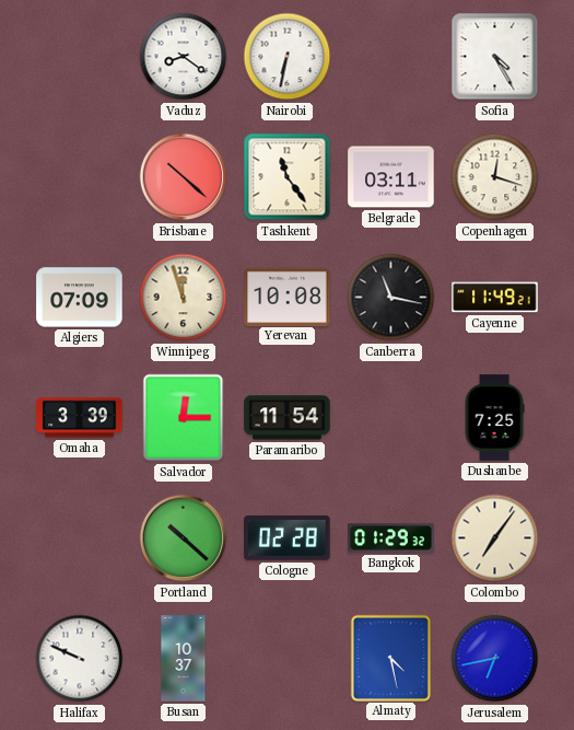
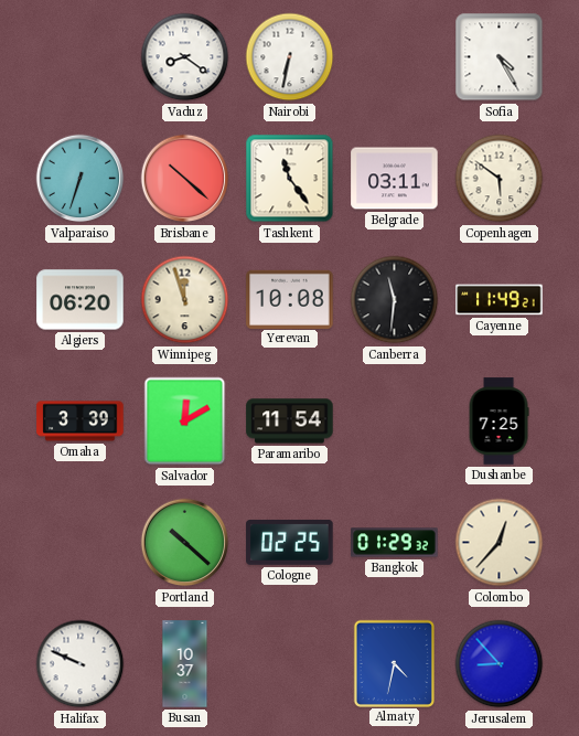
Valparaiso: none -> 6:33
Copenhagen: 12:18 -> 5:51
Algiers: 07:09 -> 06:20
Canberra: 11:17 -> 11:31
Salvador: 12:15 -> 12:10
Cologne: 02:28 -> 02:25
Colombo: 7:06 -> 12:37
Almaty: 4:28 -> 4:32
Jerusalem: 6:43 -> 8:53
